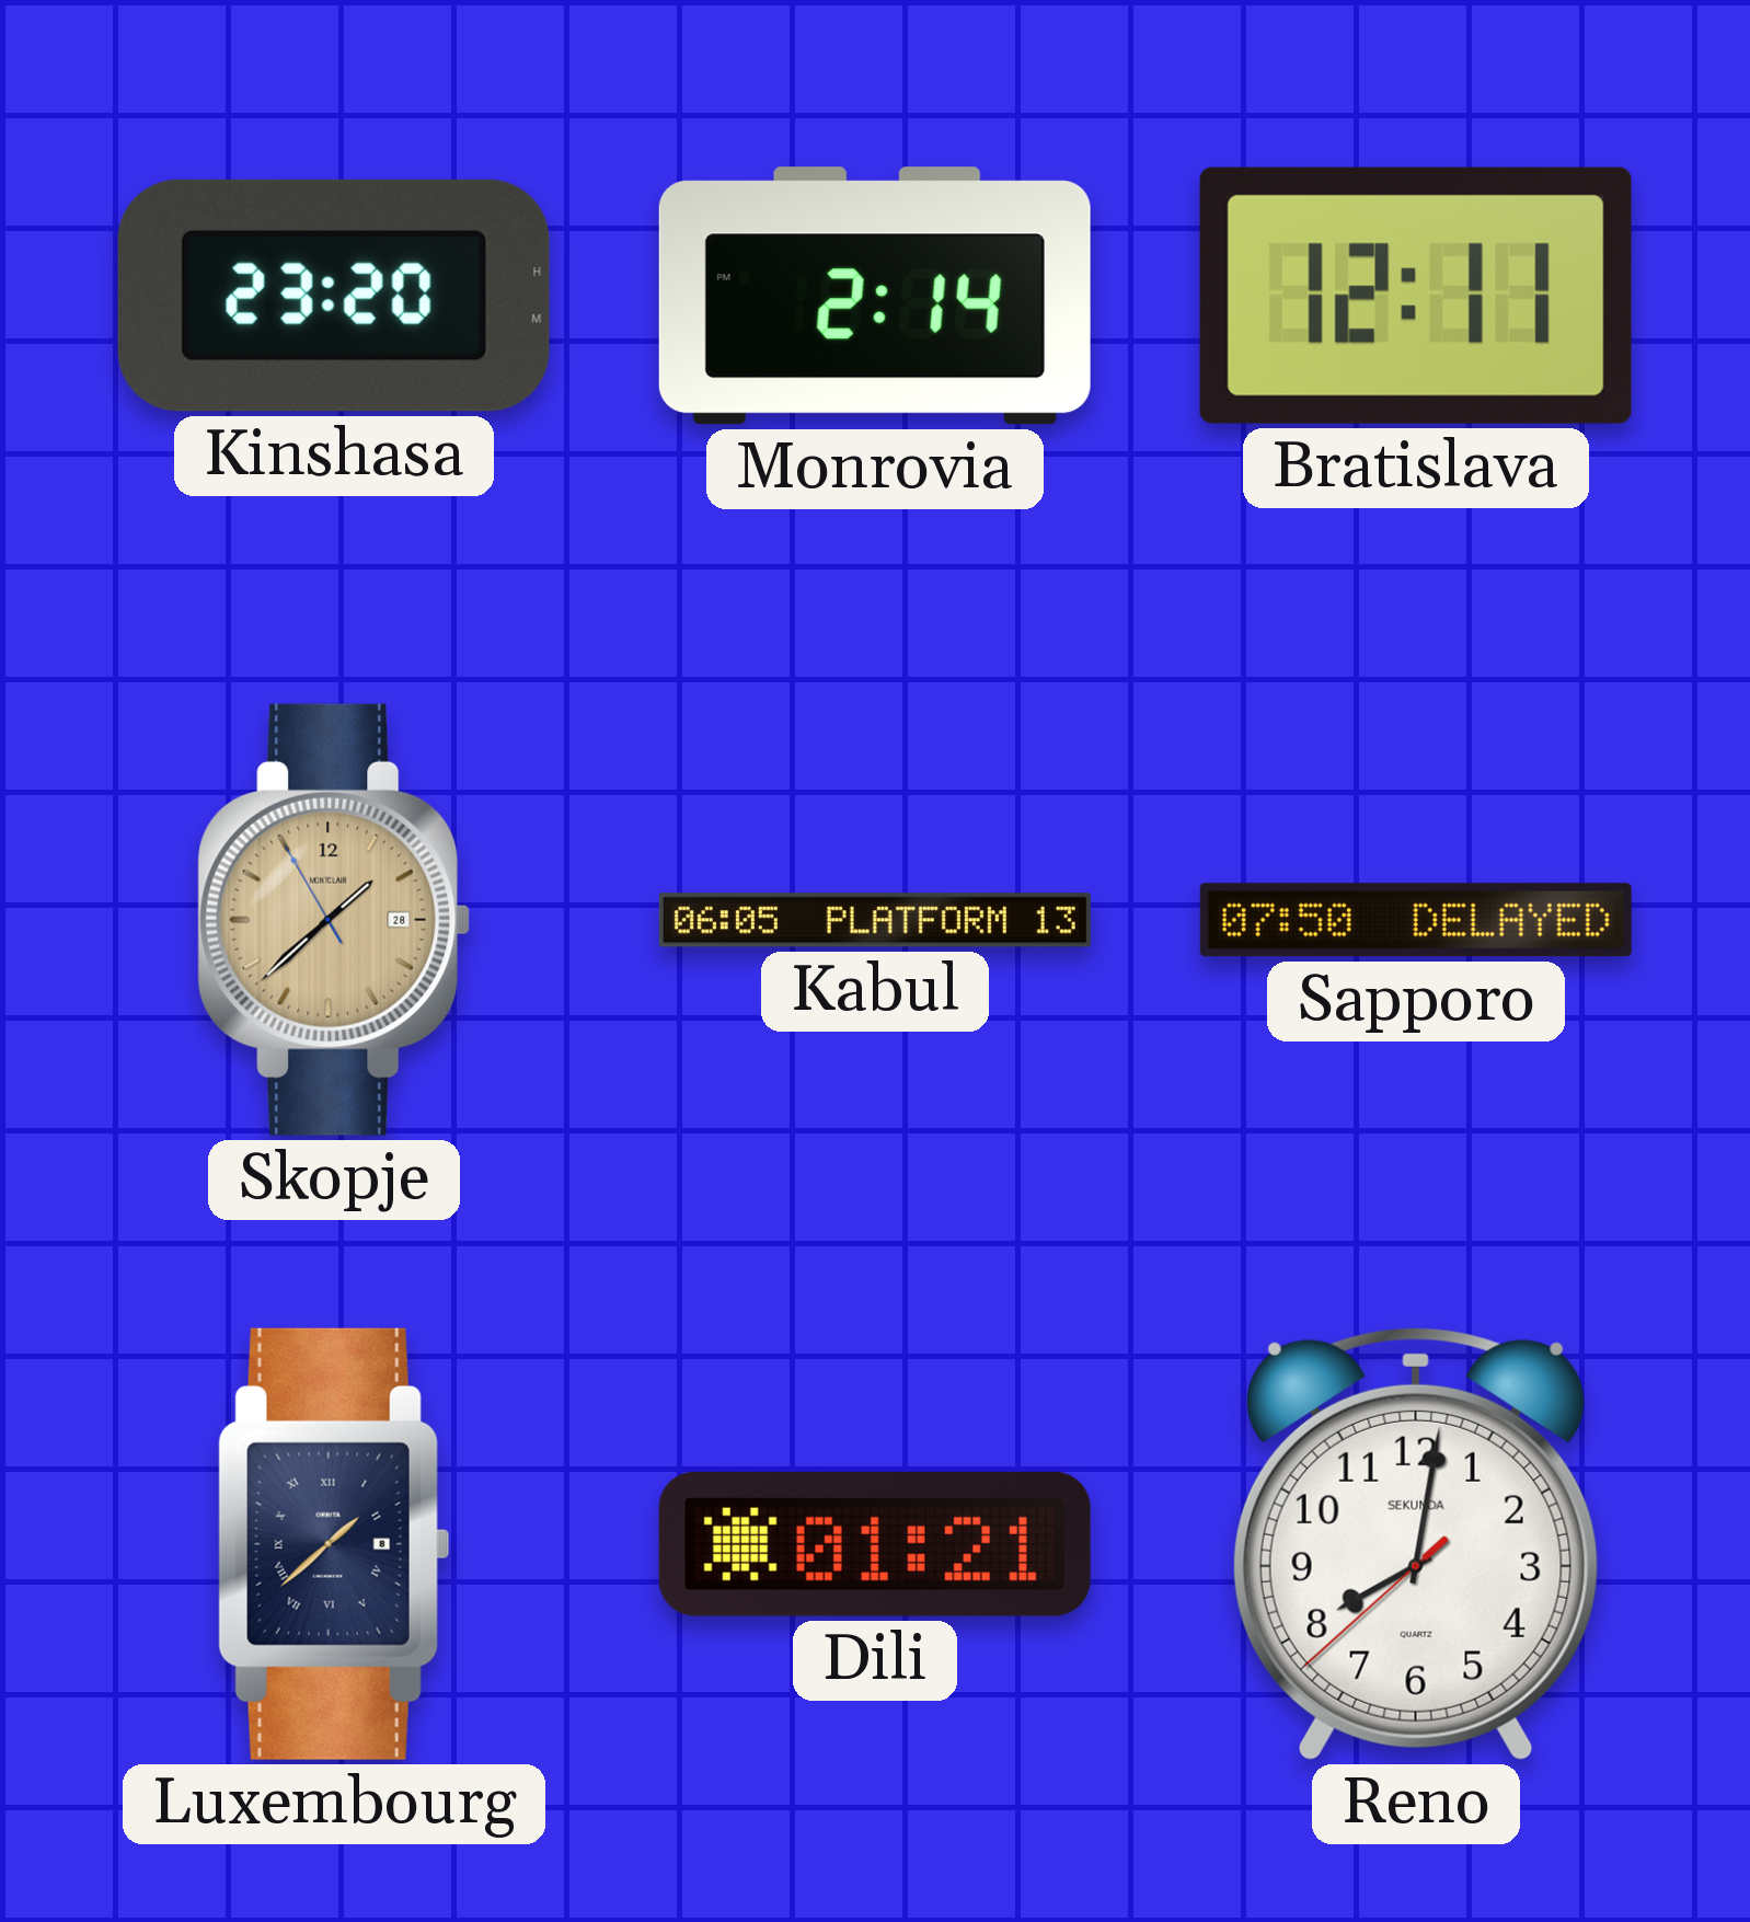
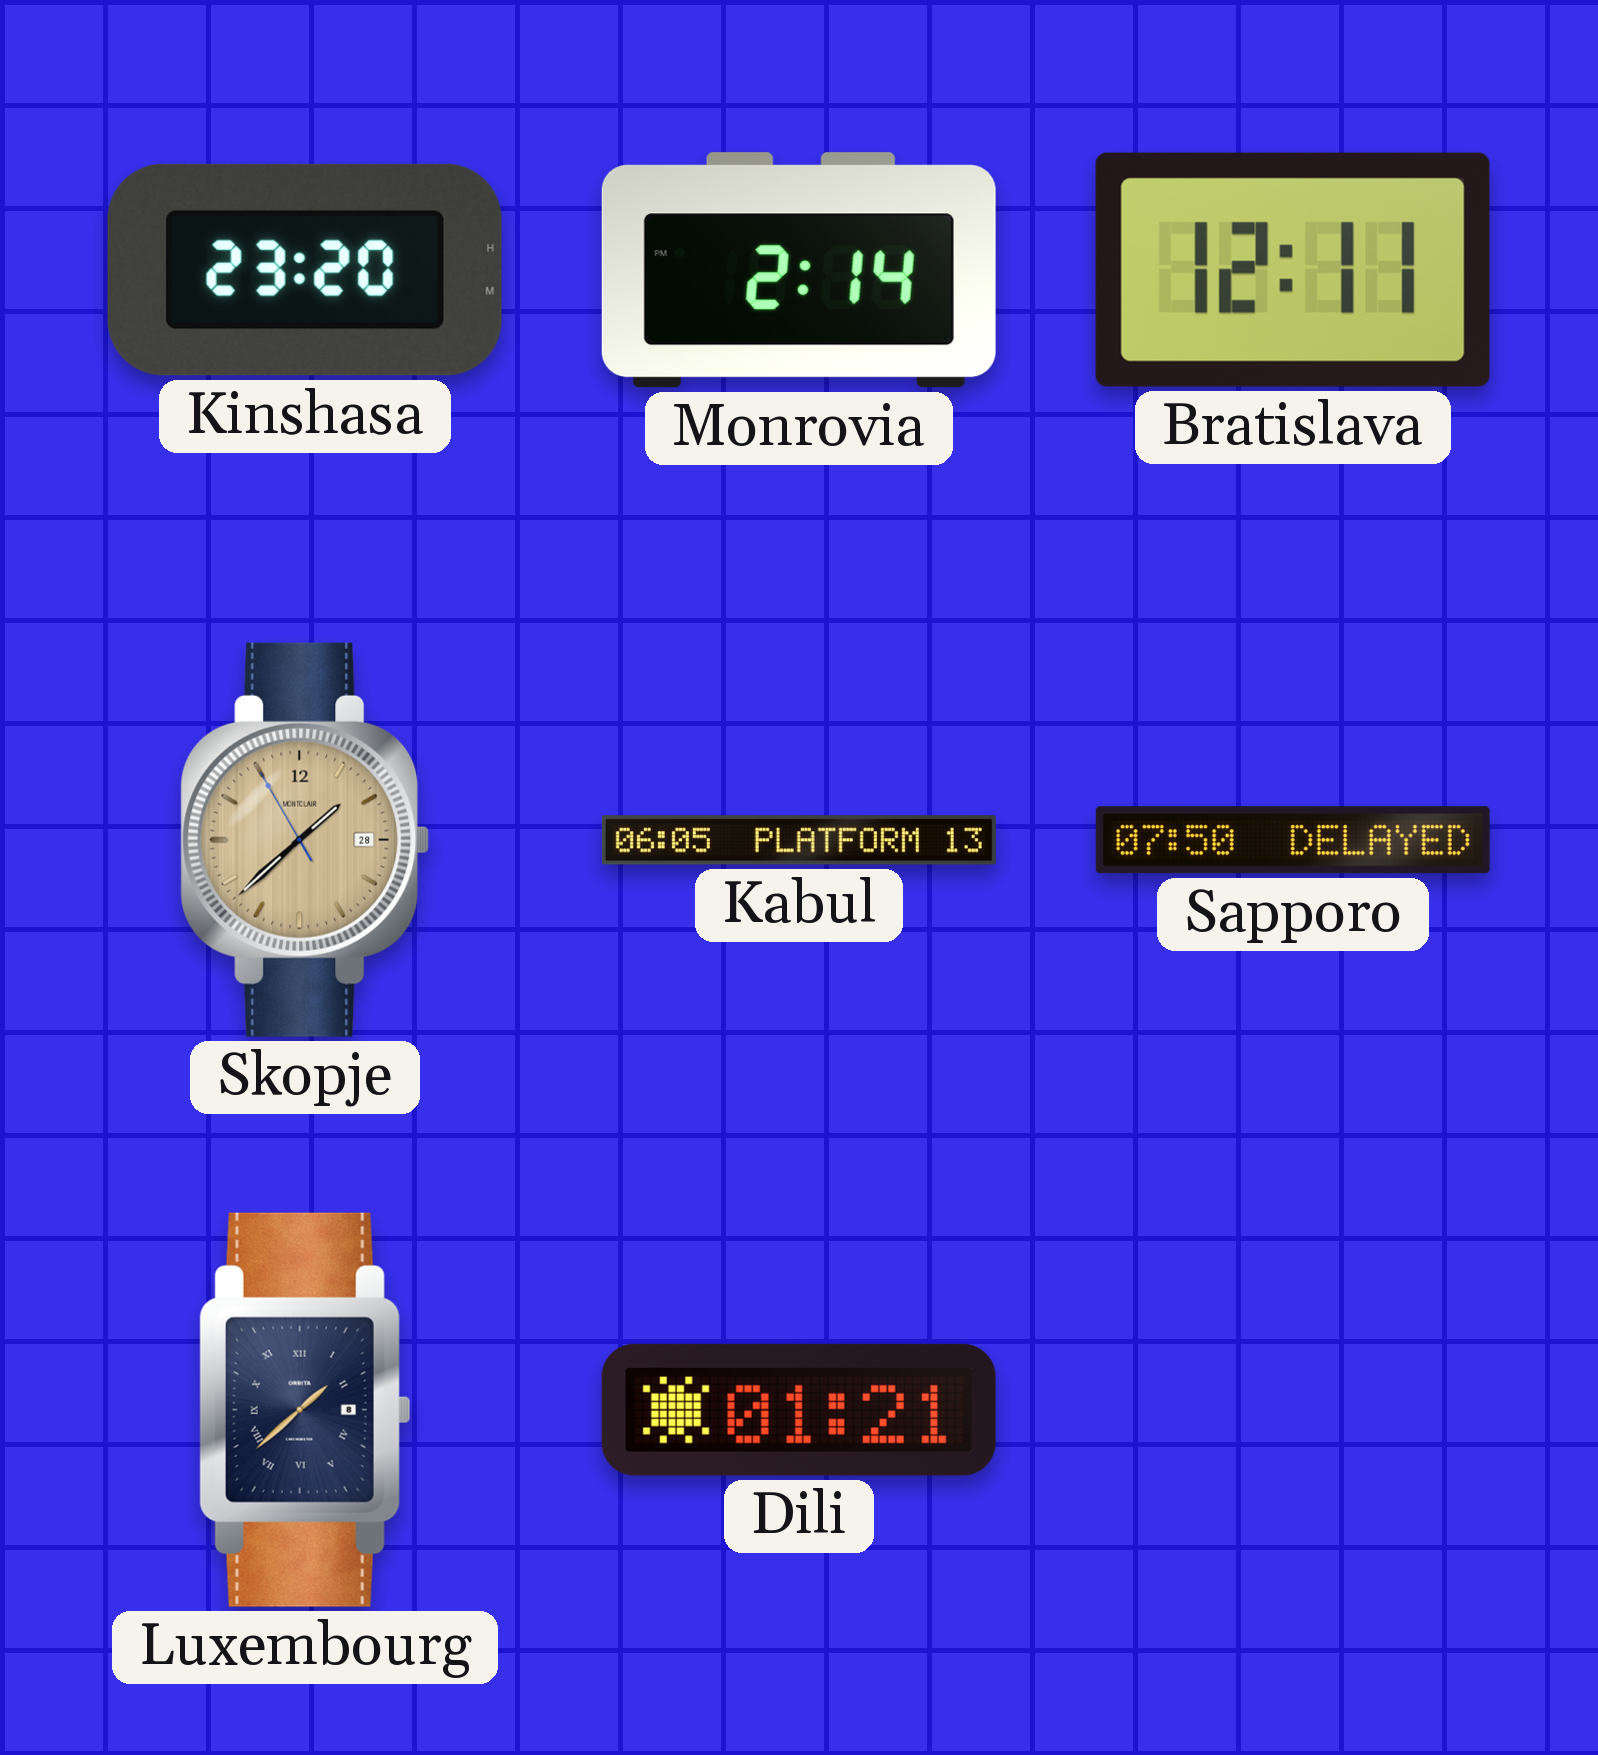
Reno: 8:01 -> none
